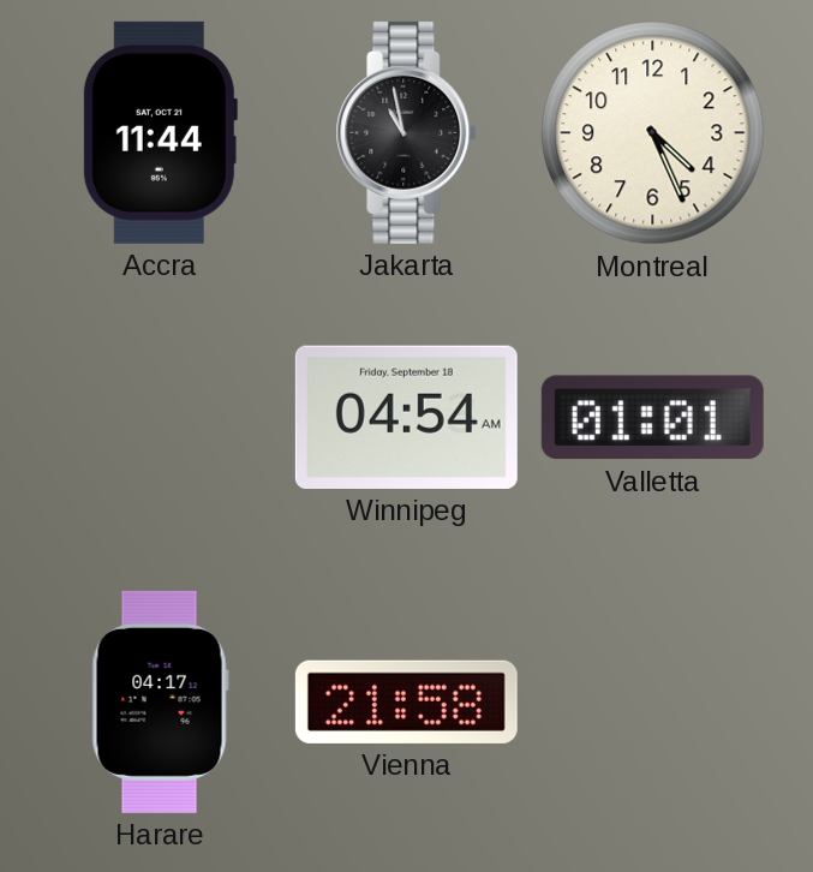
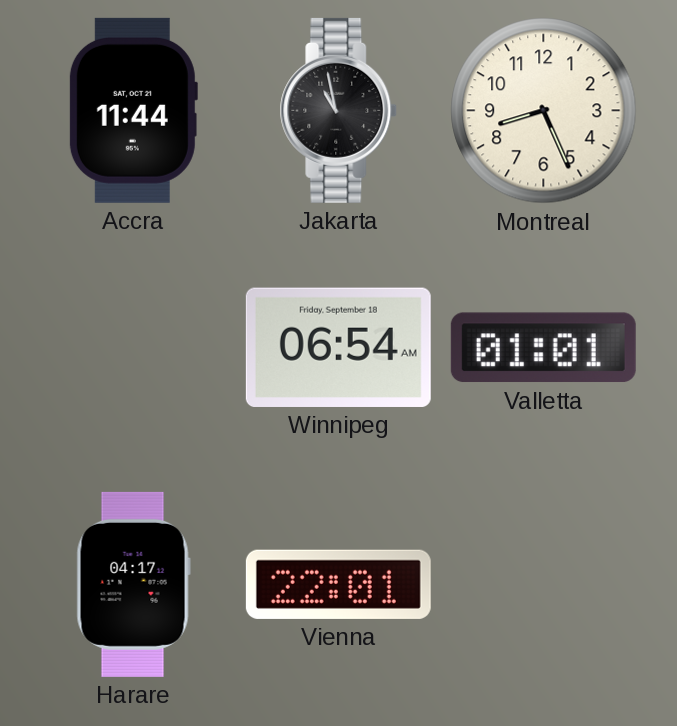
Montreal: 4:26 -> 8:26
Winnipeg: 04:54 -> 06:54
Vienna: 21:58 -> 22:01
